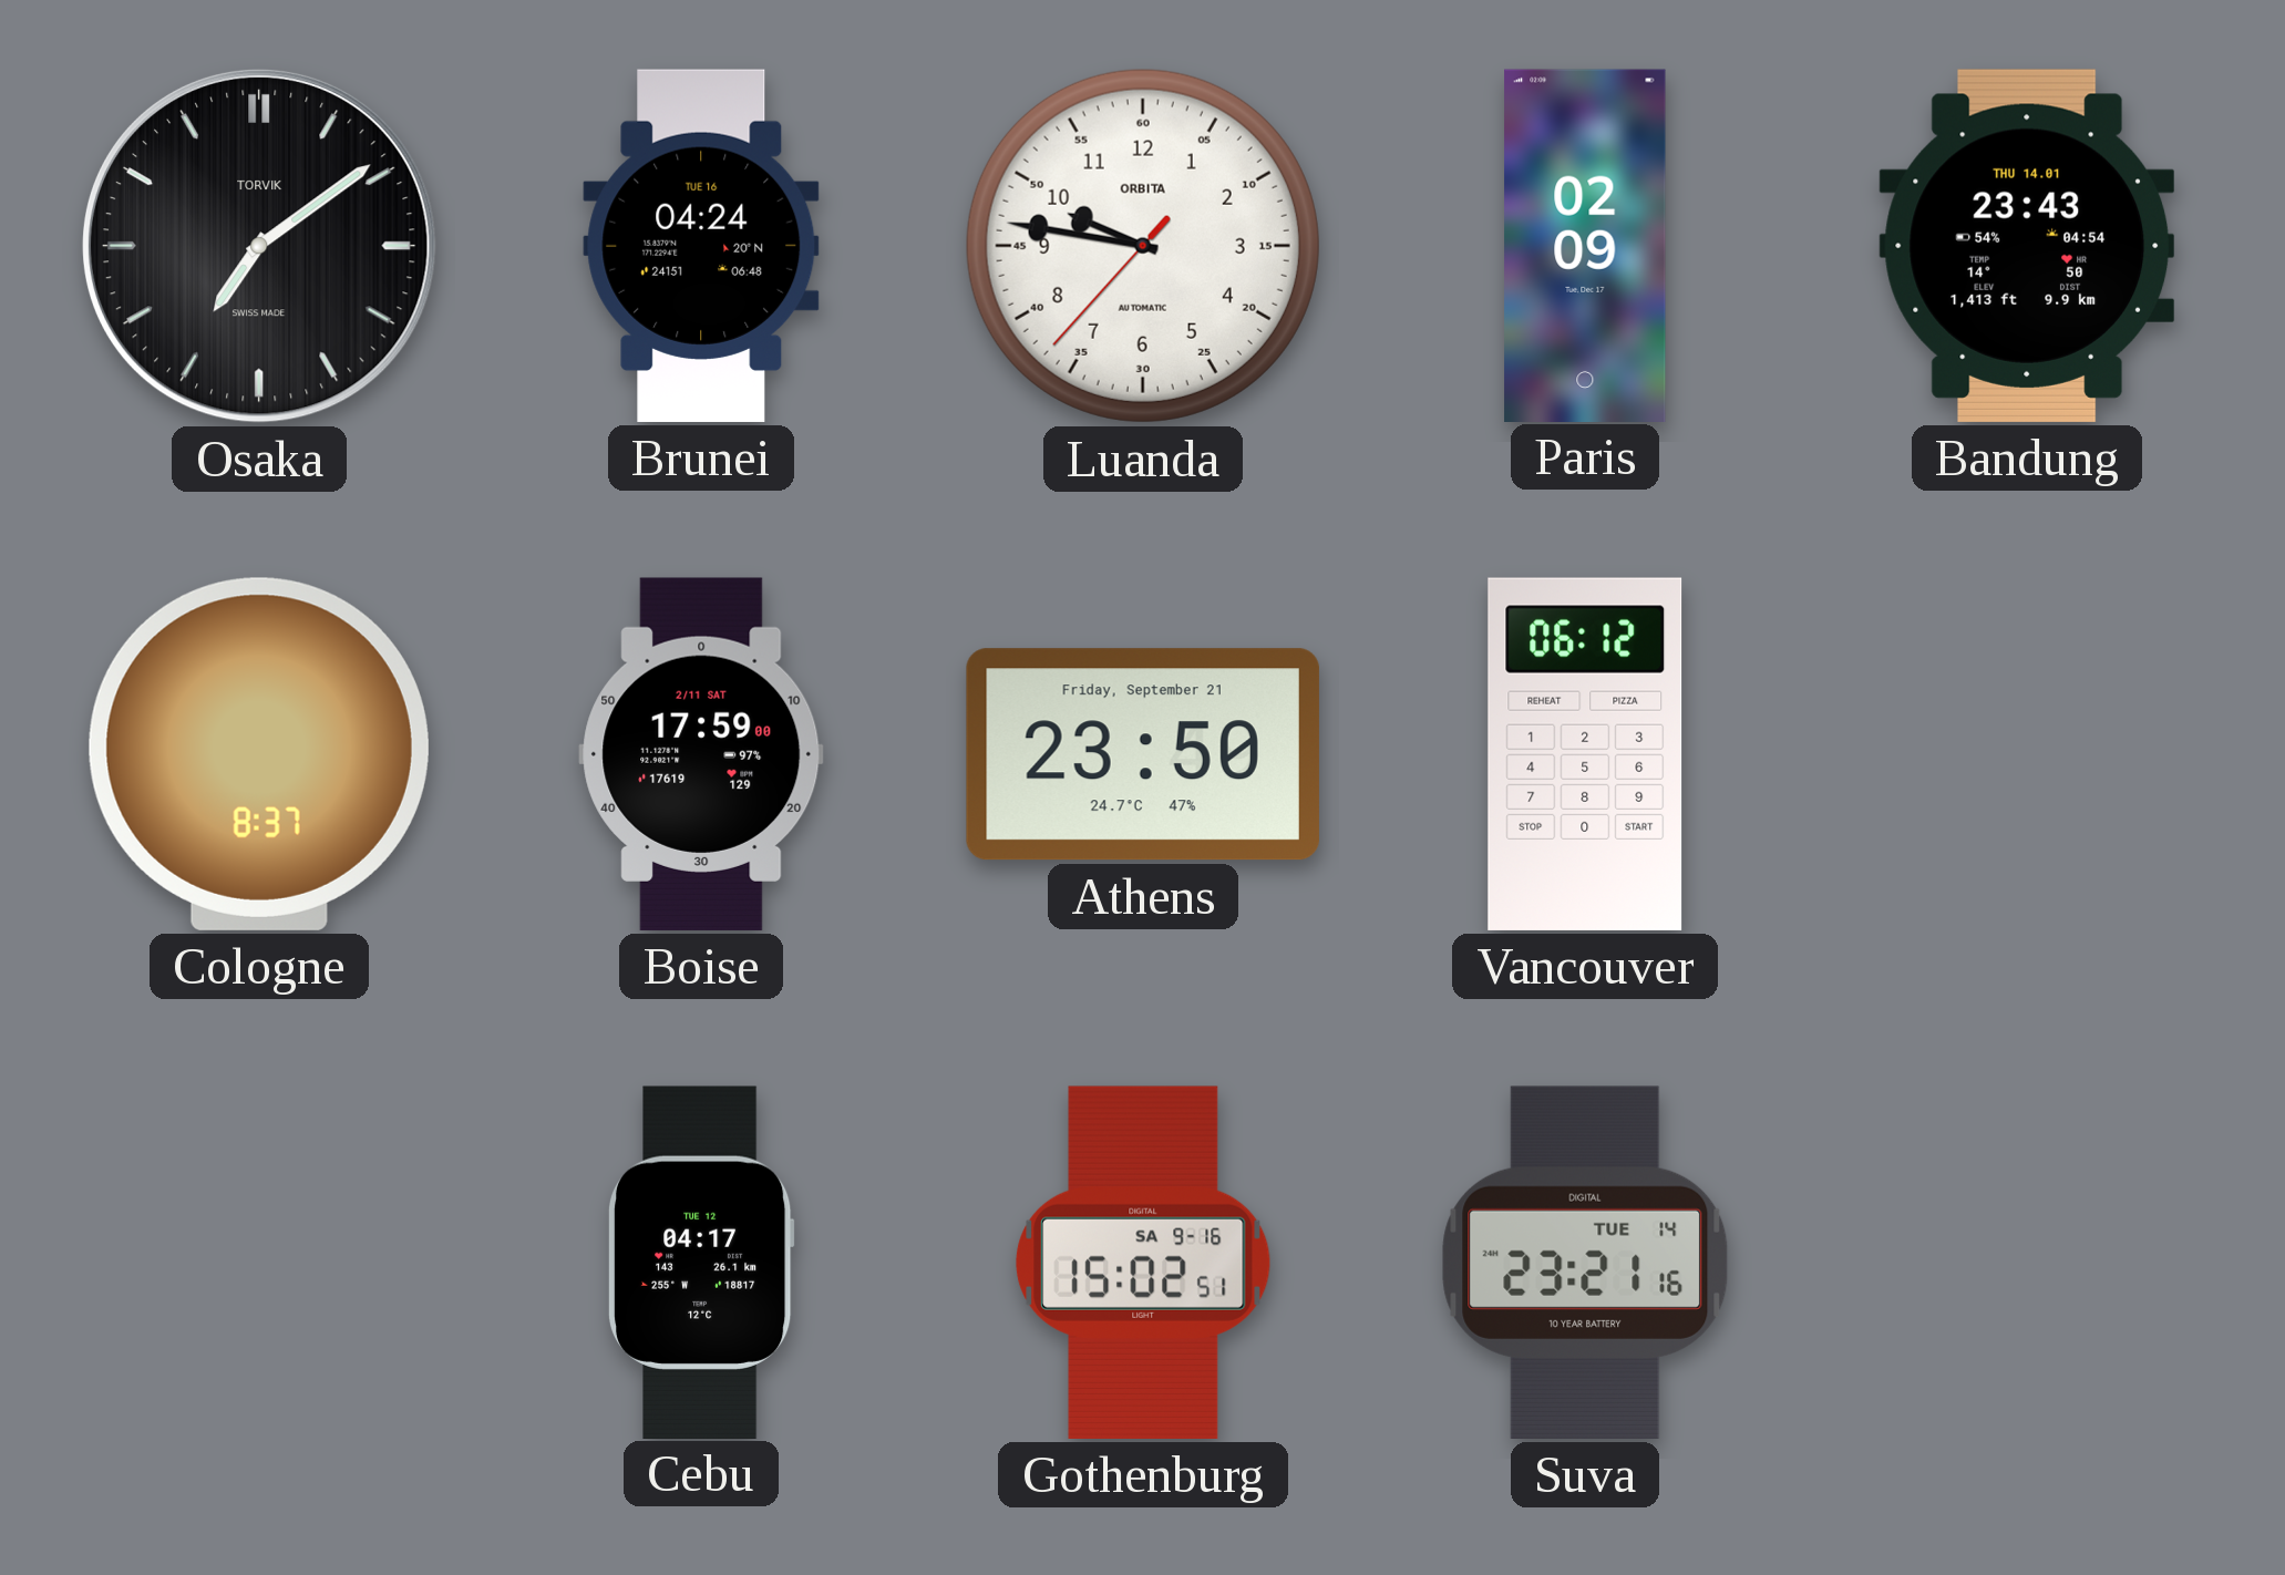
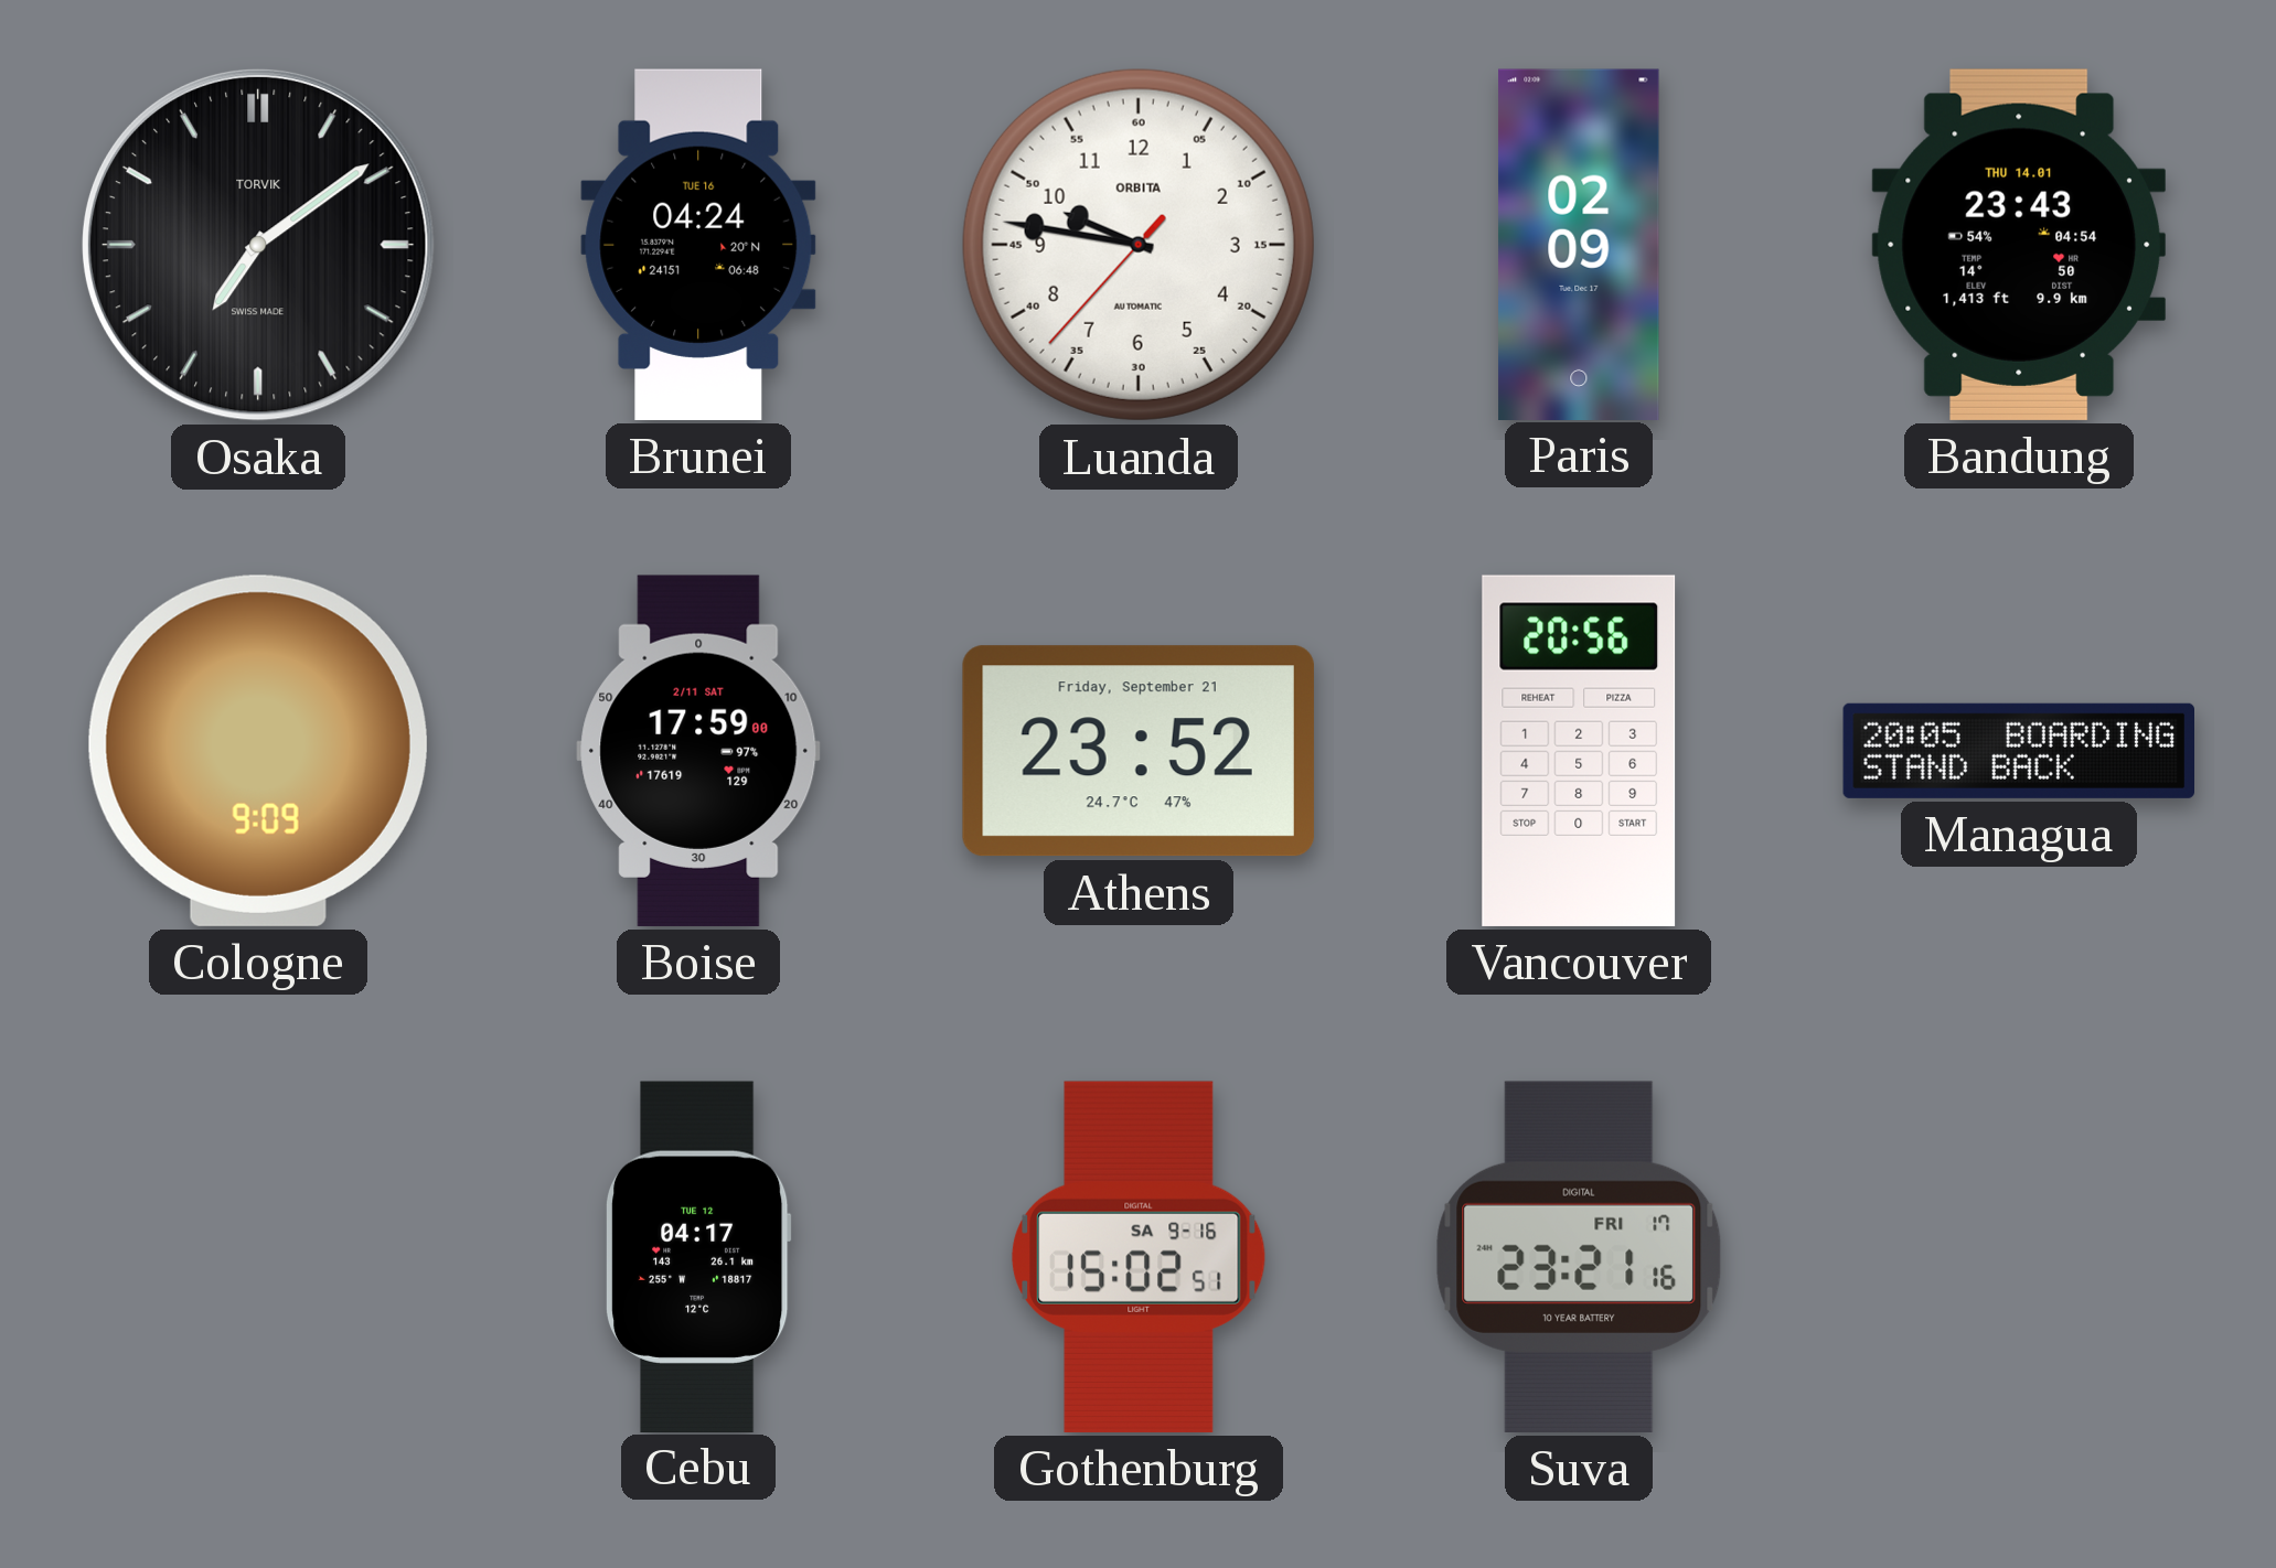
Cologne: 8:37 -> 9:09
Athens: 23:50 -> 23:52
Vancouver: 06:12 -> 20:56
Managua: none -> 20:05
Suva date: TUE 14 -> FRI 17
